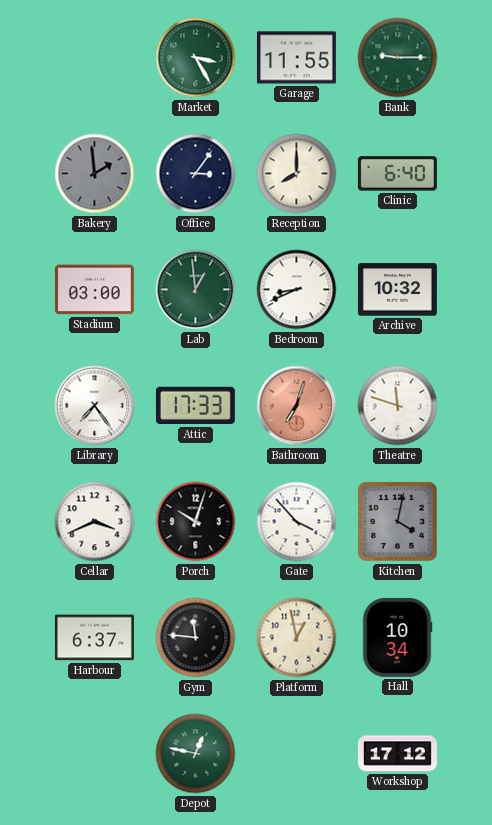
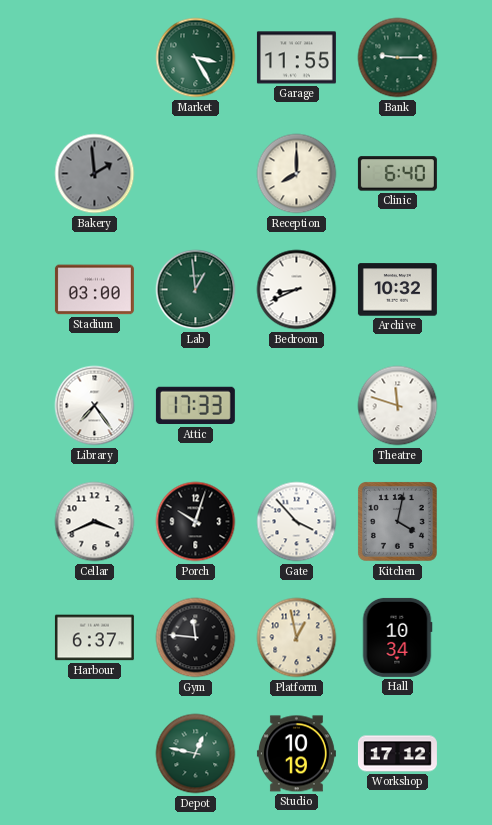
Office: 3:06 -> none
Bathroom: 7:03 -> none
Studio: none -> 10:19
